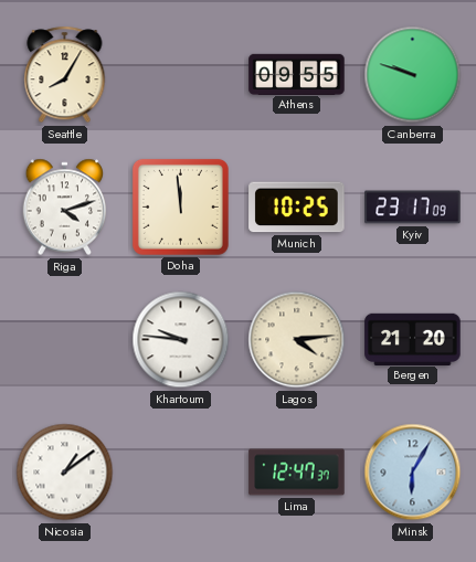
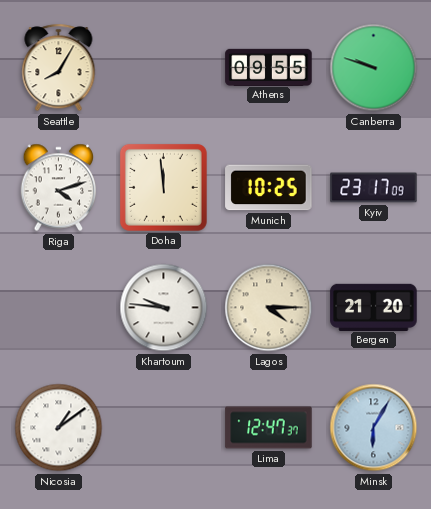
Lagos: 4:14 -> 4:15
